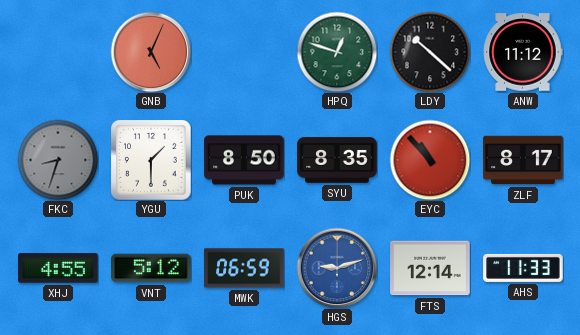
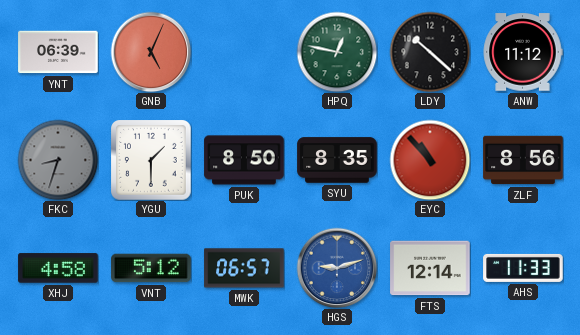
YNT: none -> 06:39
HPQ: 12:48 -> 12:47
ZLF: 8:17 -> 8:56
XHJ: 4:55 -> 4:58
MWK: 06:59 -> 06:57
